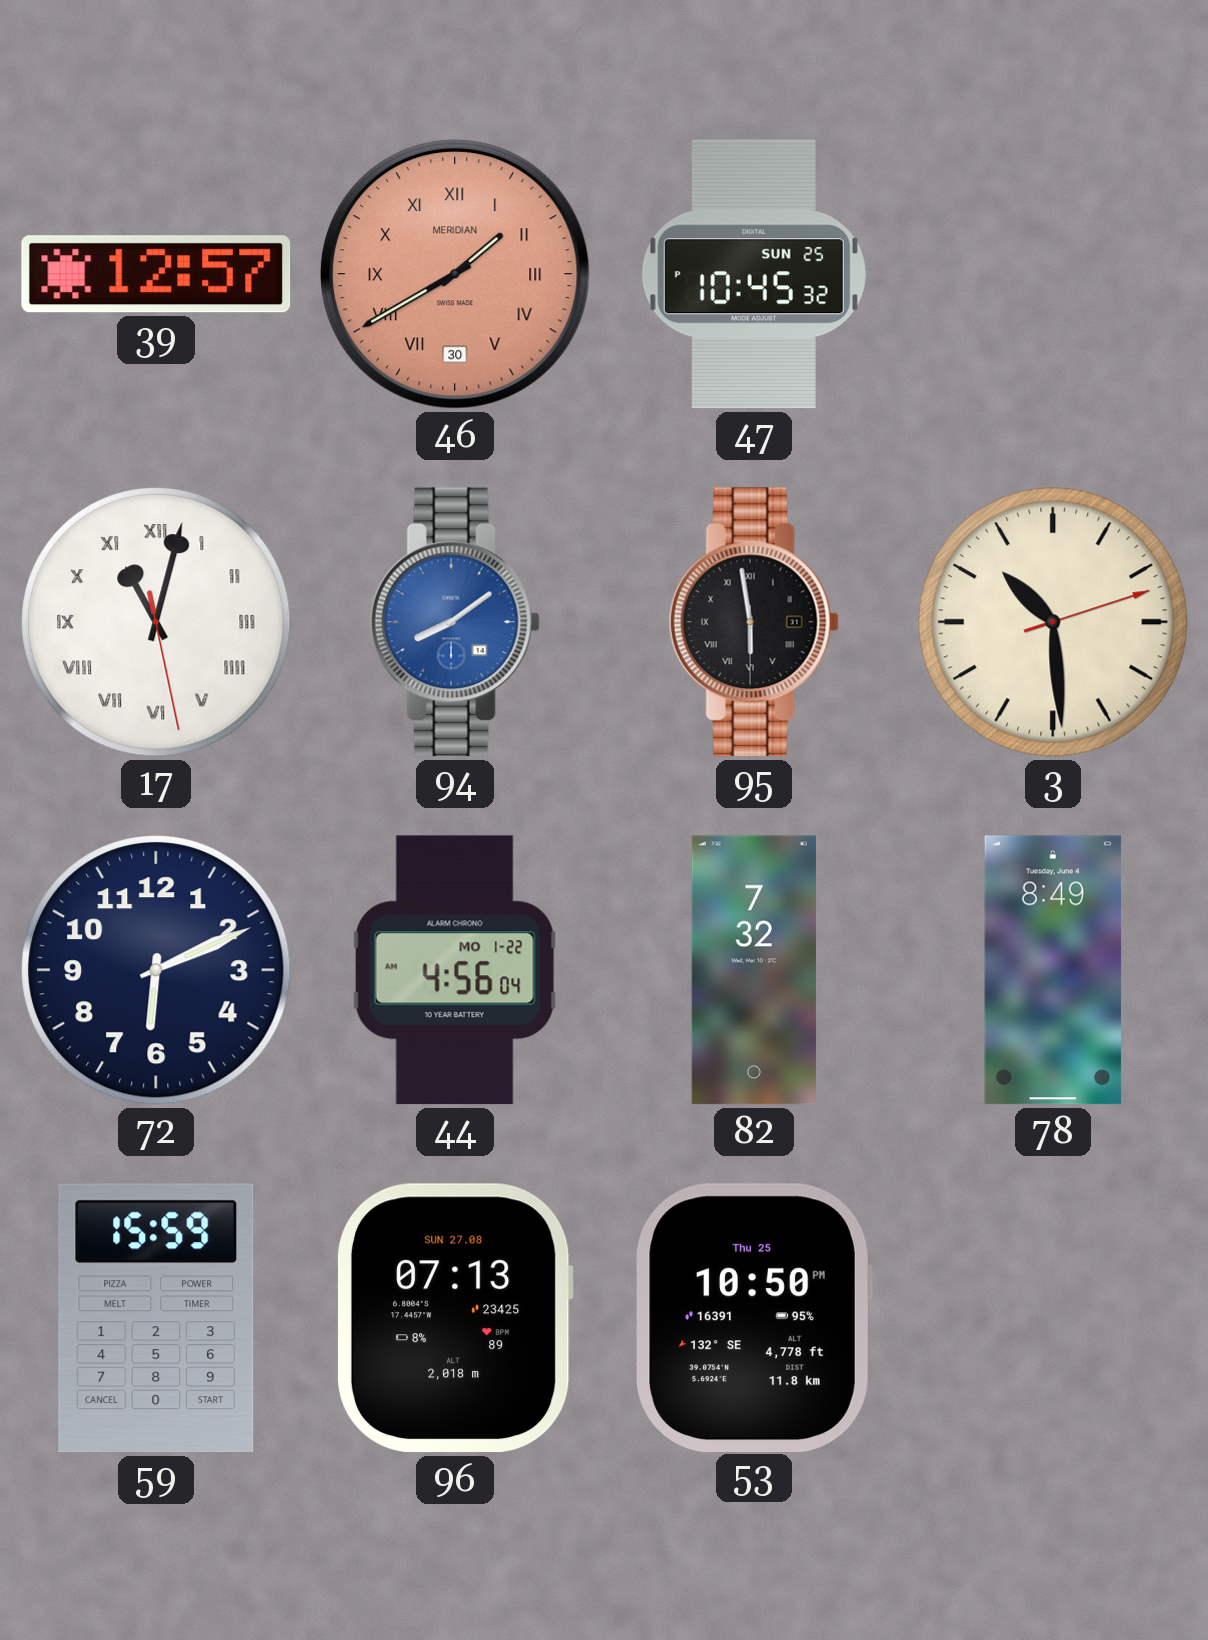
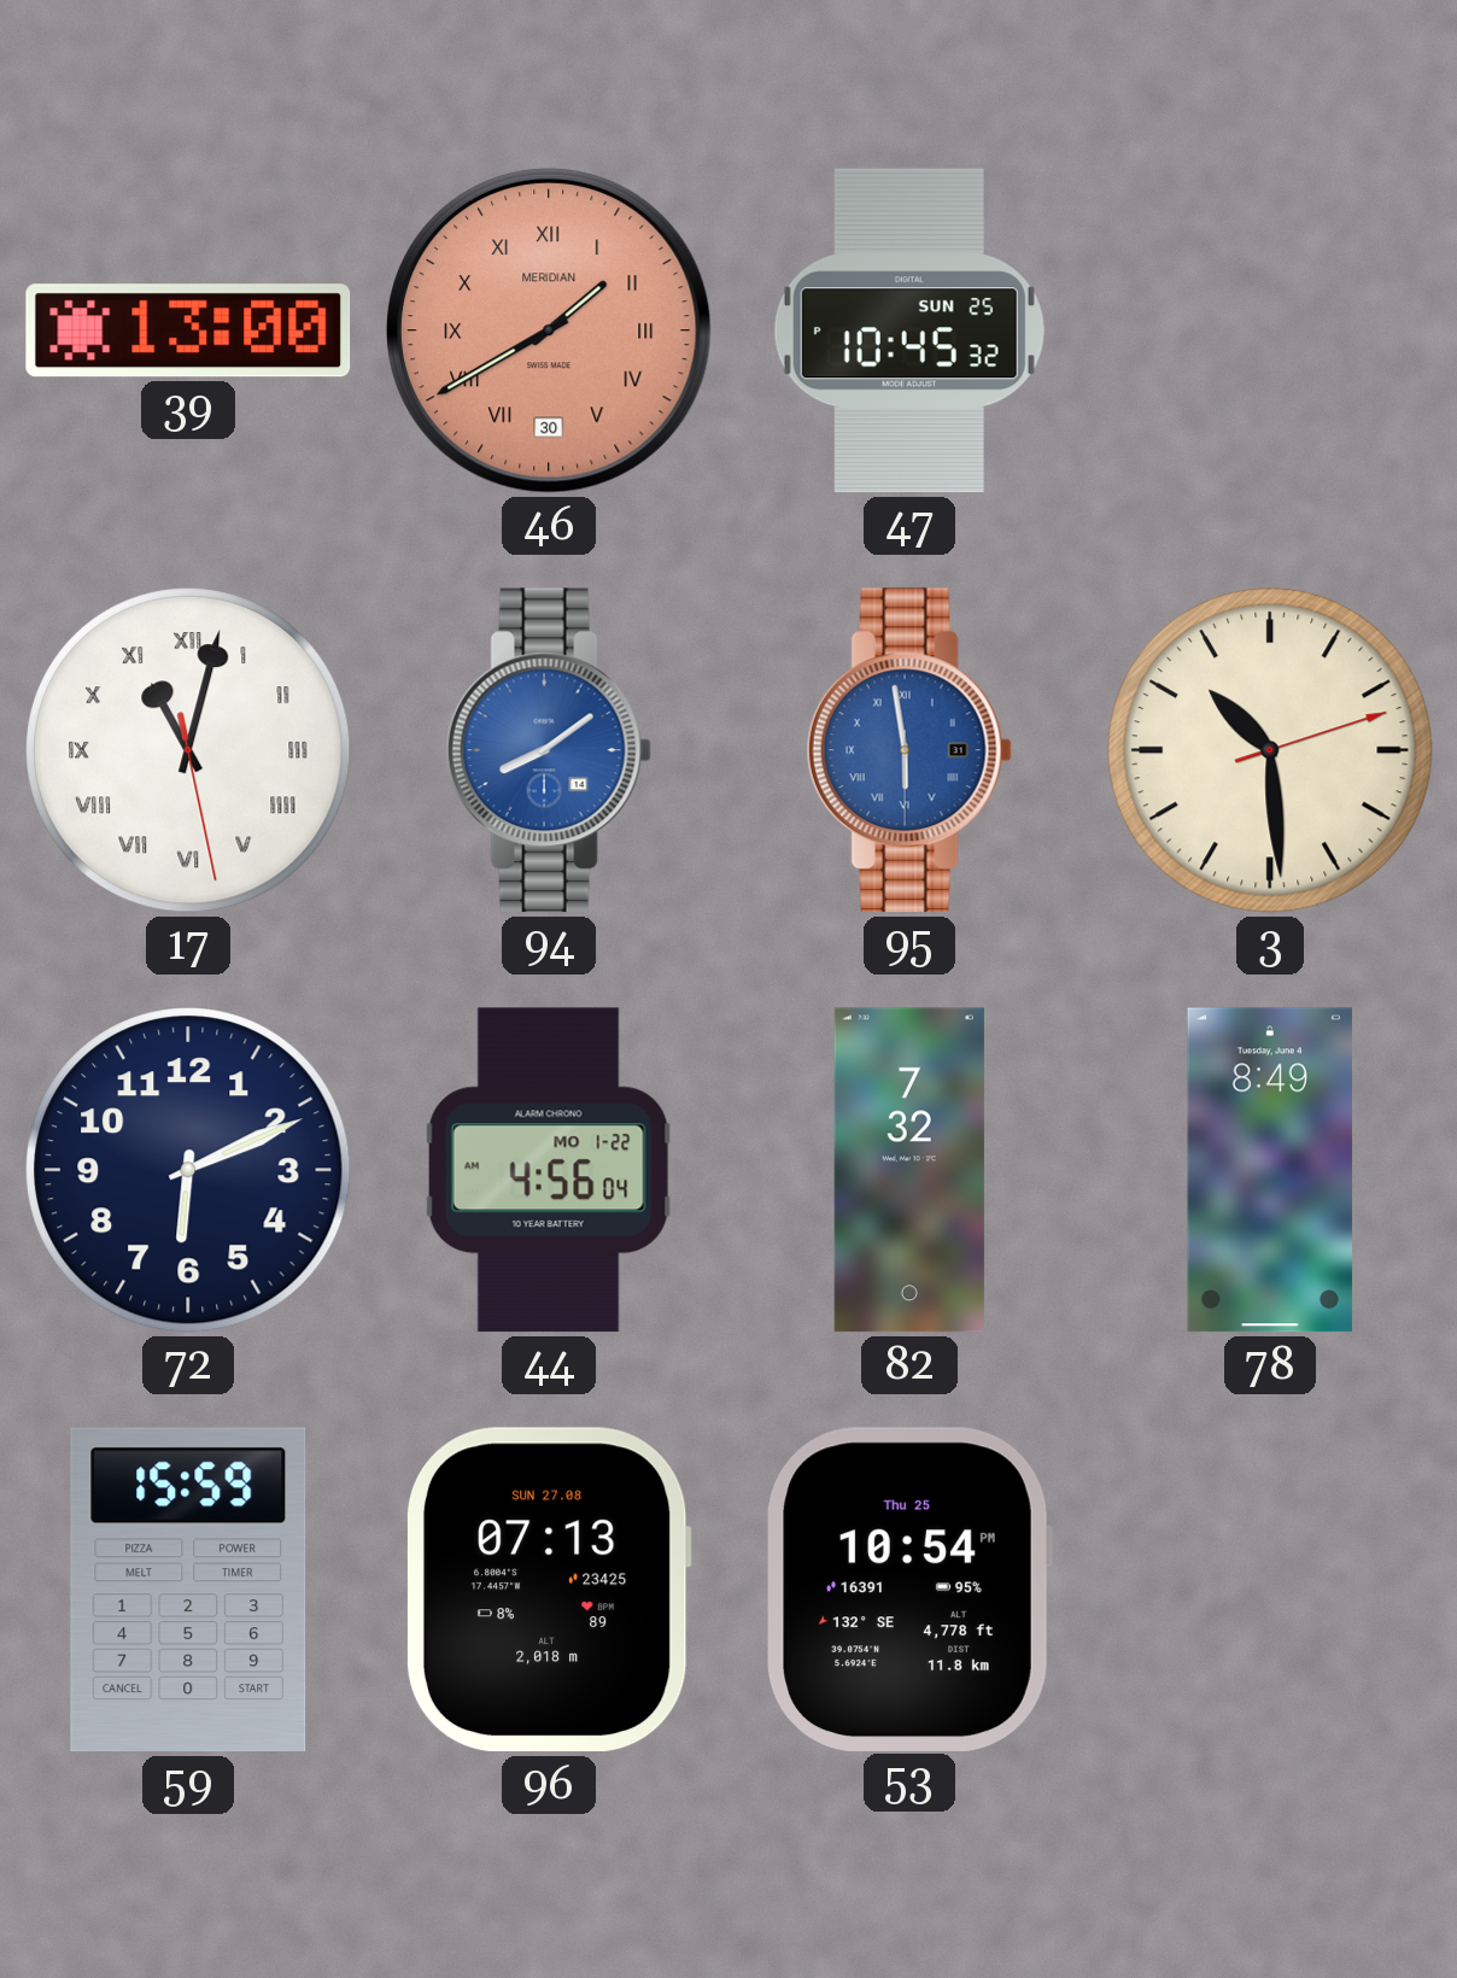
39: 12:57 -> 13:00
95 dial: black -> blue
53: 10:50 -> 10:54
